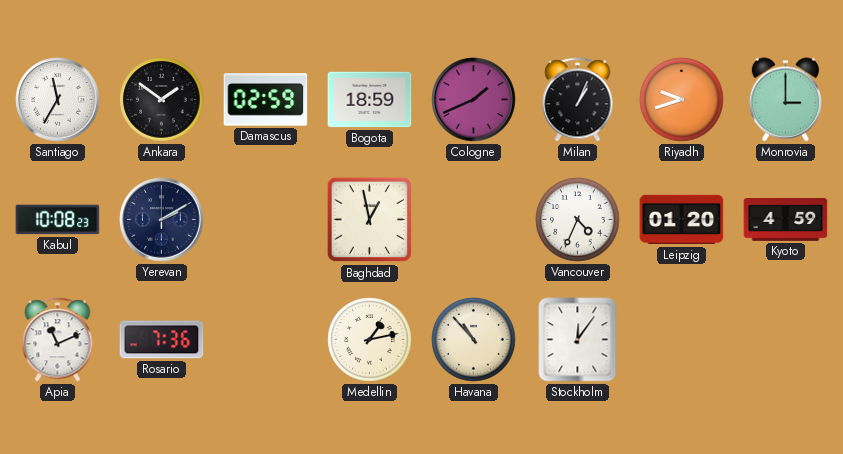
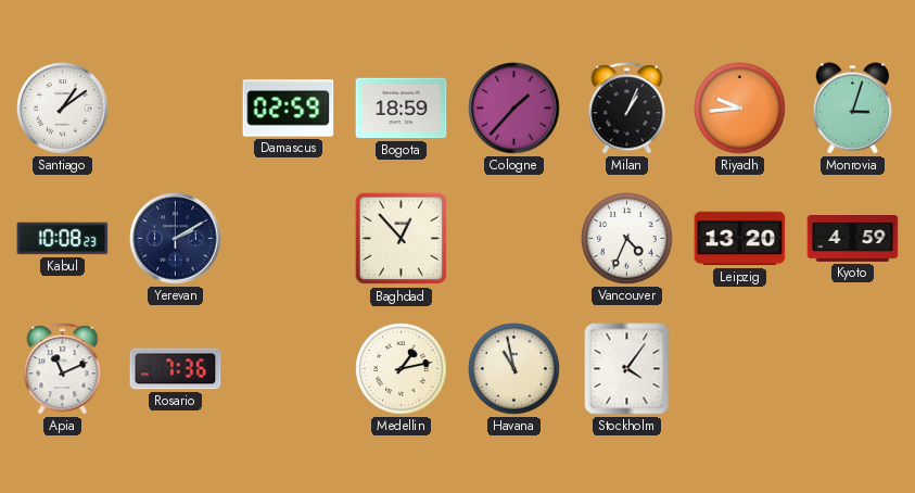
Santiago: 11:35 -> 1:09
Ankara: 1:51 -> none
Cologne: 1:41 -> 1:37
Riyadh: 9:42 -> 9:44
Monrovia: 3:00 -> 3:03
Baghdad: 12:58 -> 12:53
Leipzig: 01:20 -> 13:20
Havana: 10:53 -> 10:58
Stockholm: 12:06 -> 4:06
